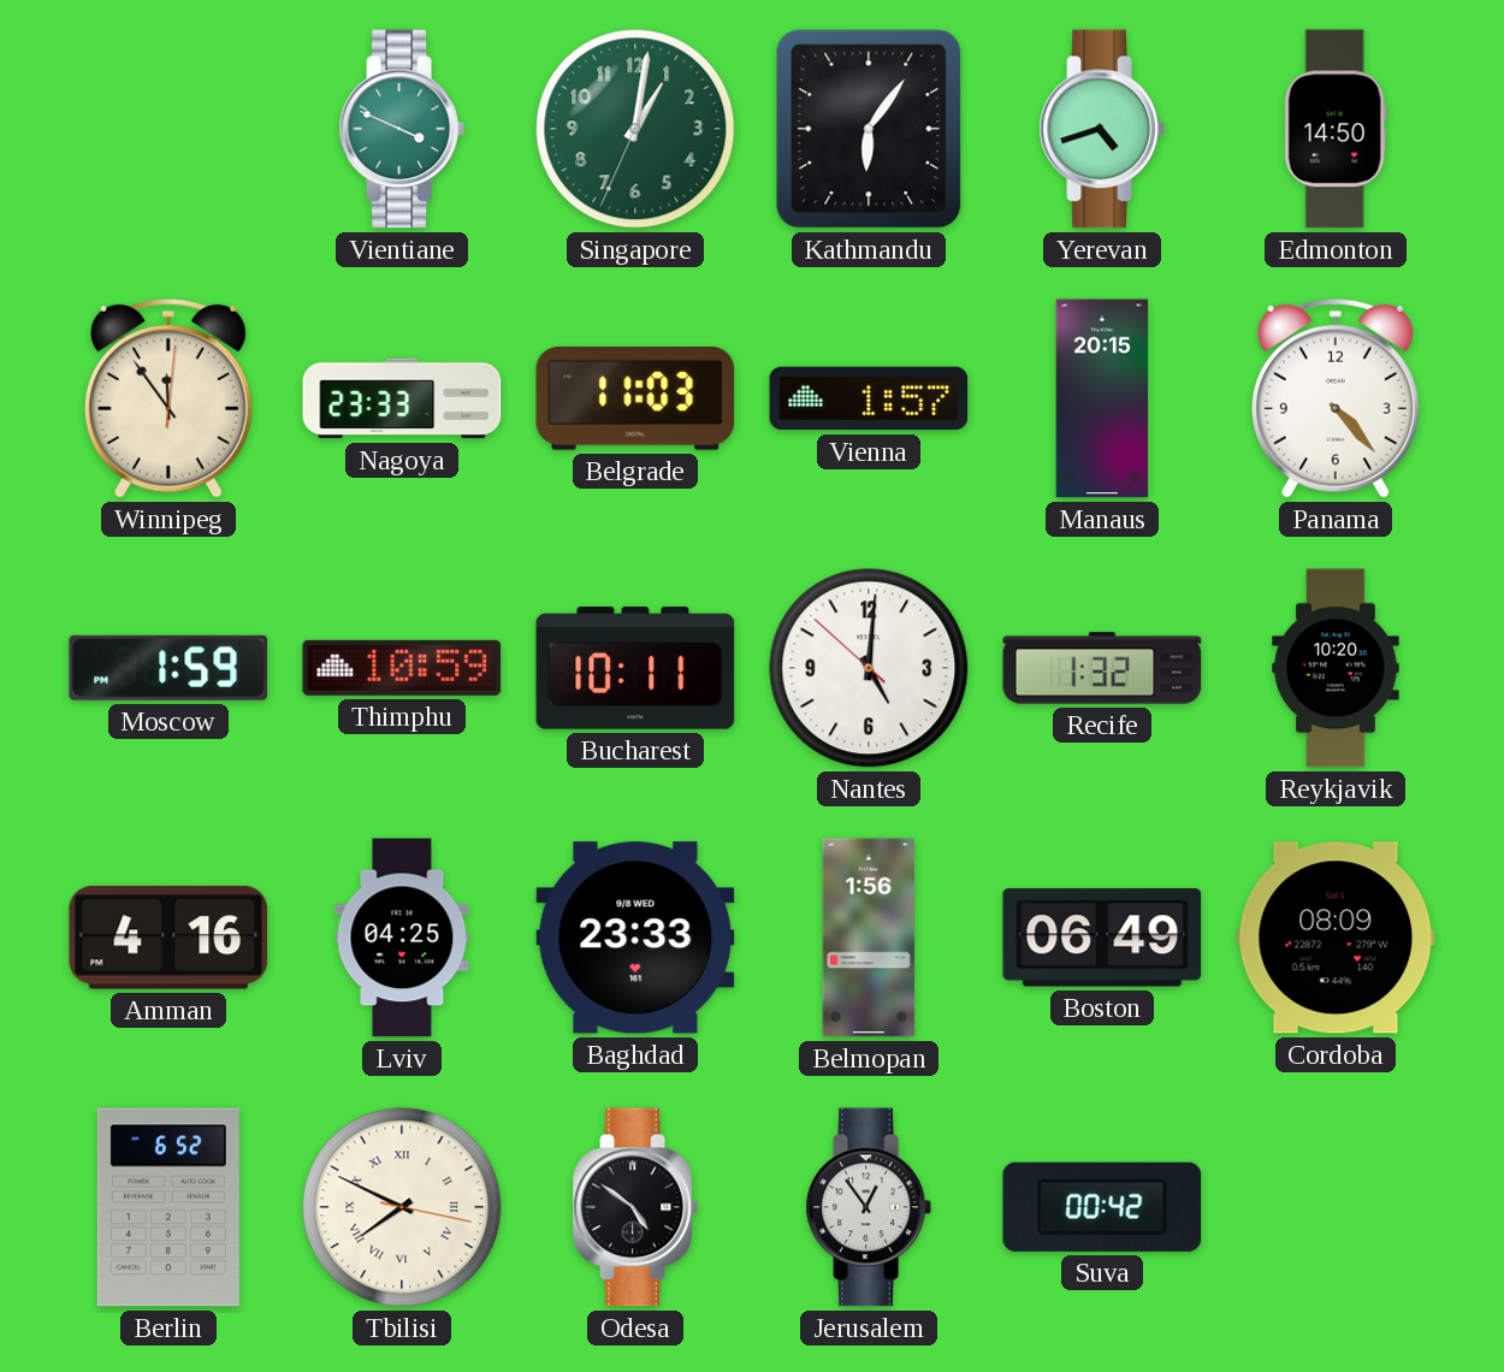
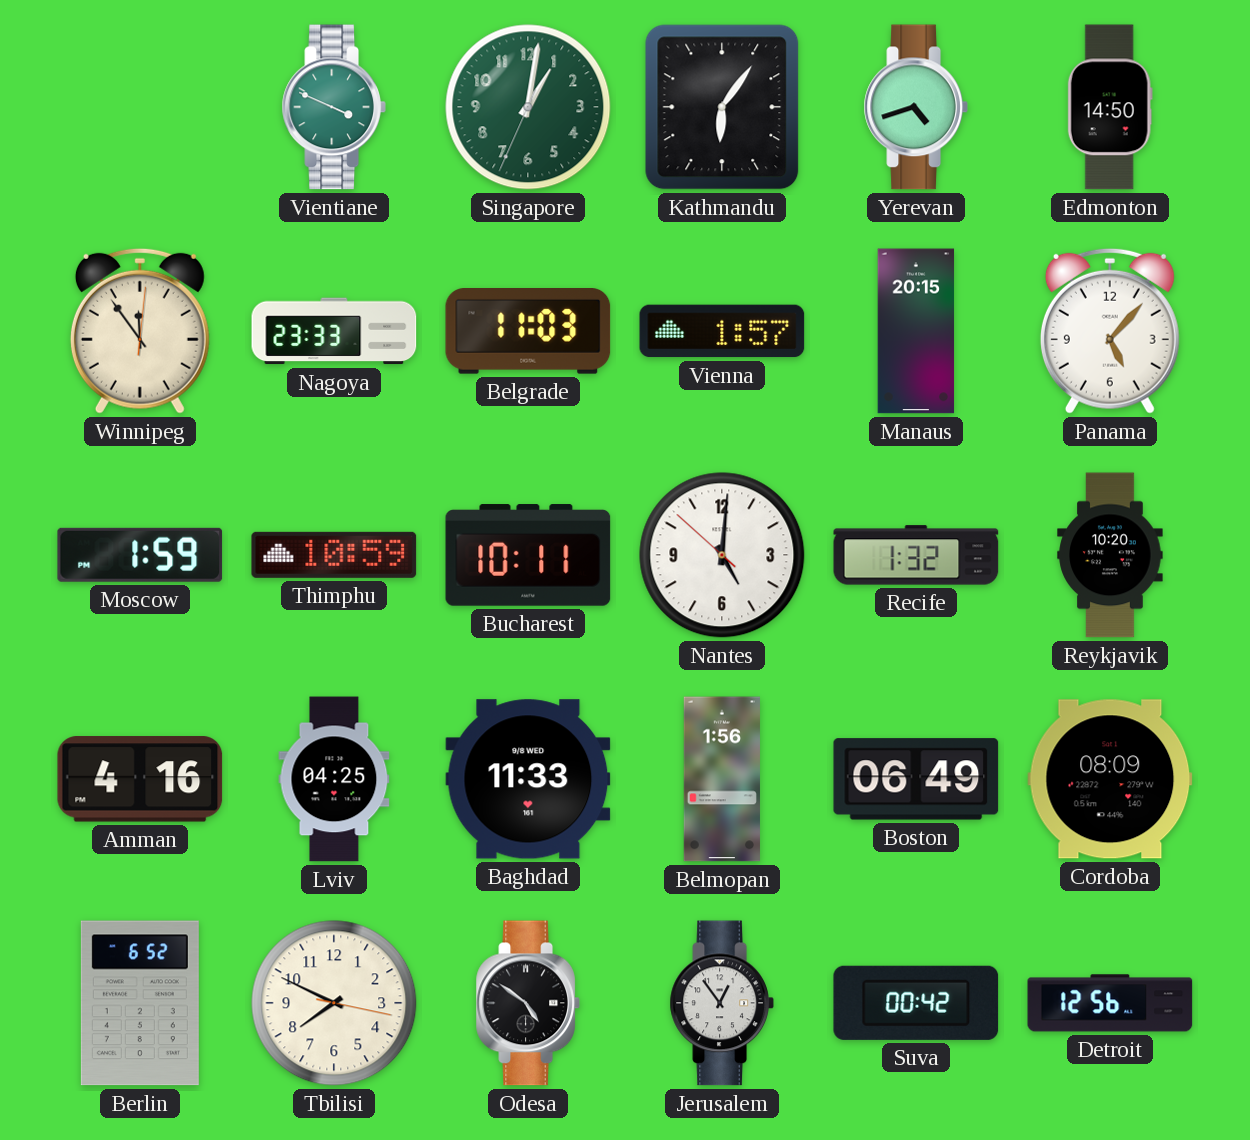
Panama: 4:23 -> 5:07
Baghdad: 23:33 -> 11:33
Tbilisi numerals: Roman -> Arabic
Detroit: none -> 12:56
